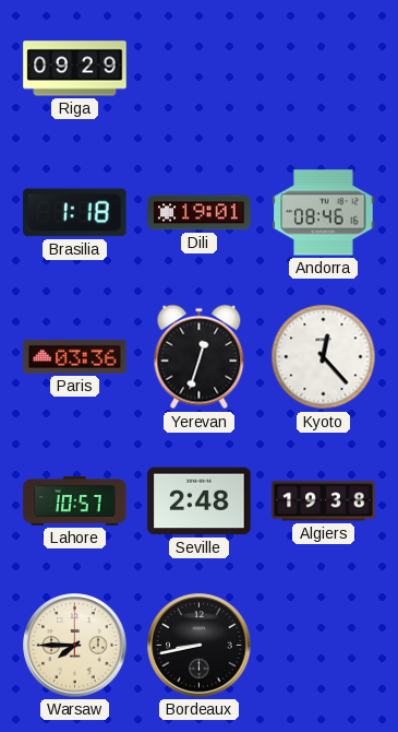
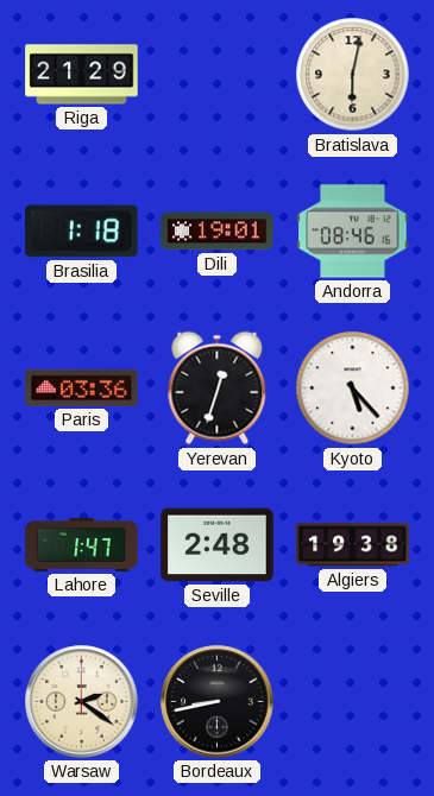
Riga: 09:29 -> 21:29
Bratislava: none -> 6:02
Kyoto: 12:23 -> 5:23
Lahore: 10:57 -> 1:47
Warsaw: 7:45 -> 2:21
